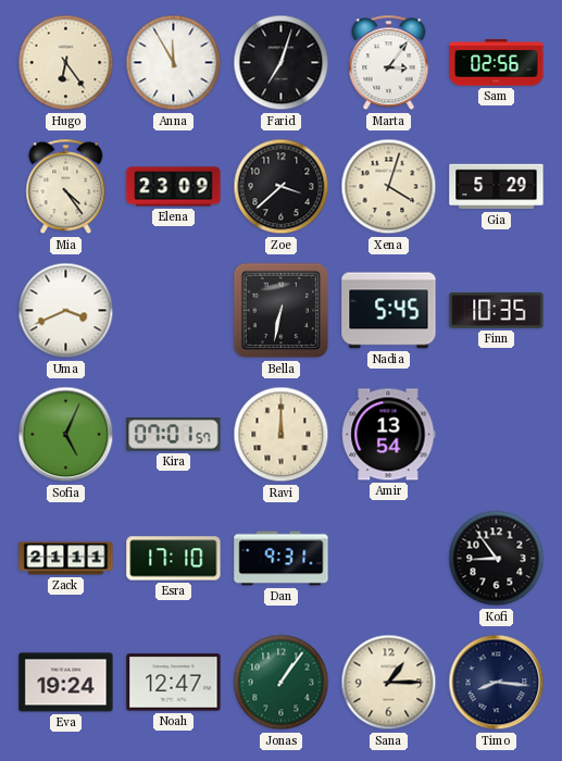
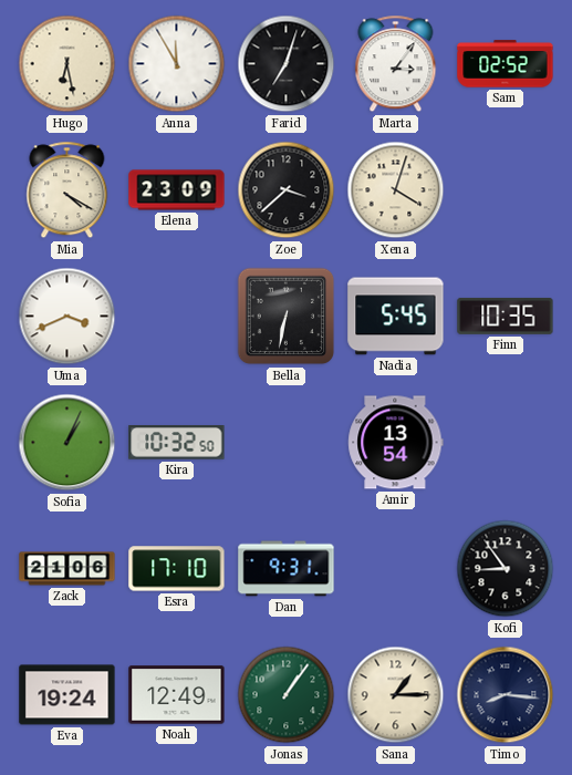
Hugo: 6:24 -> 6:28
Sam: 02:56 -> 02:52
Mia: 4:24 -> 4:20
Gia: 5:29 -> none
Sofia: 5:04 -> 1:04
Kira: 07:01 -> 10:32
Ravi: 12:00 -> none
Zack: 21:11 -> 21:06
Noah: 12:47 -> 12:49
